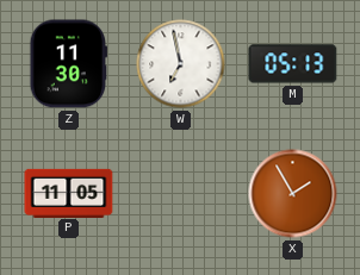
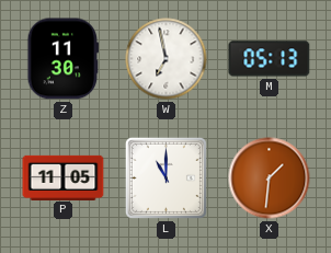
L: none -> 11:00
X: 1:55 -> 1:31
